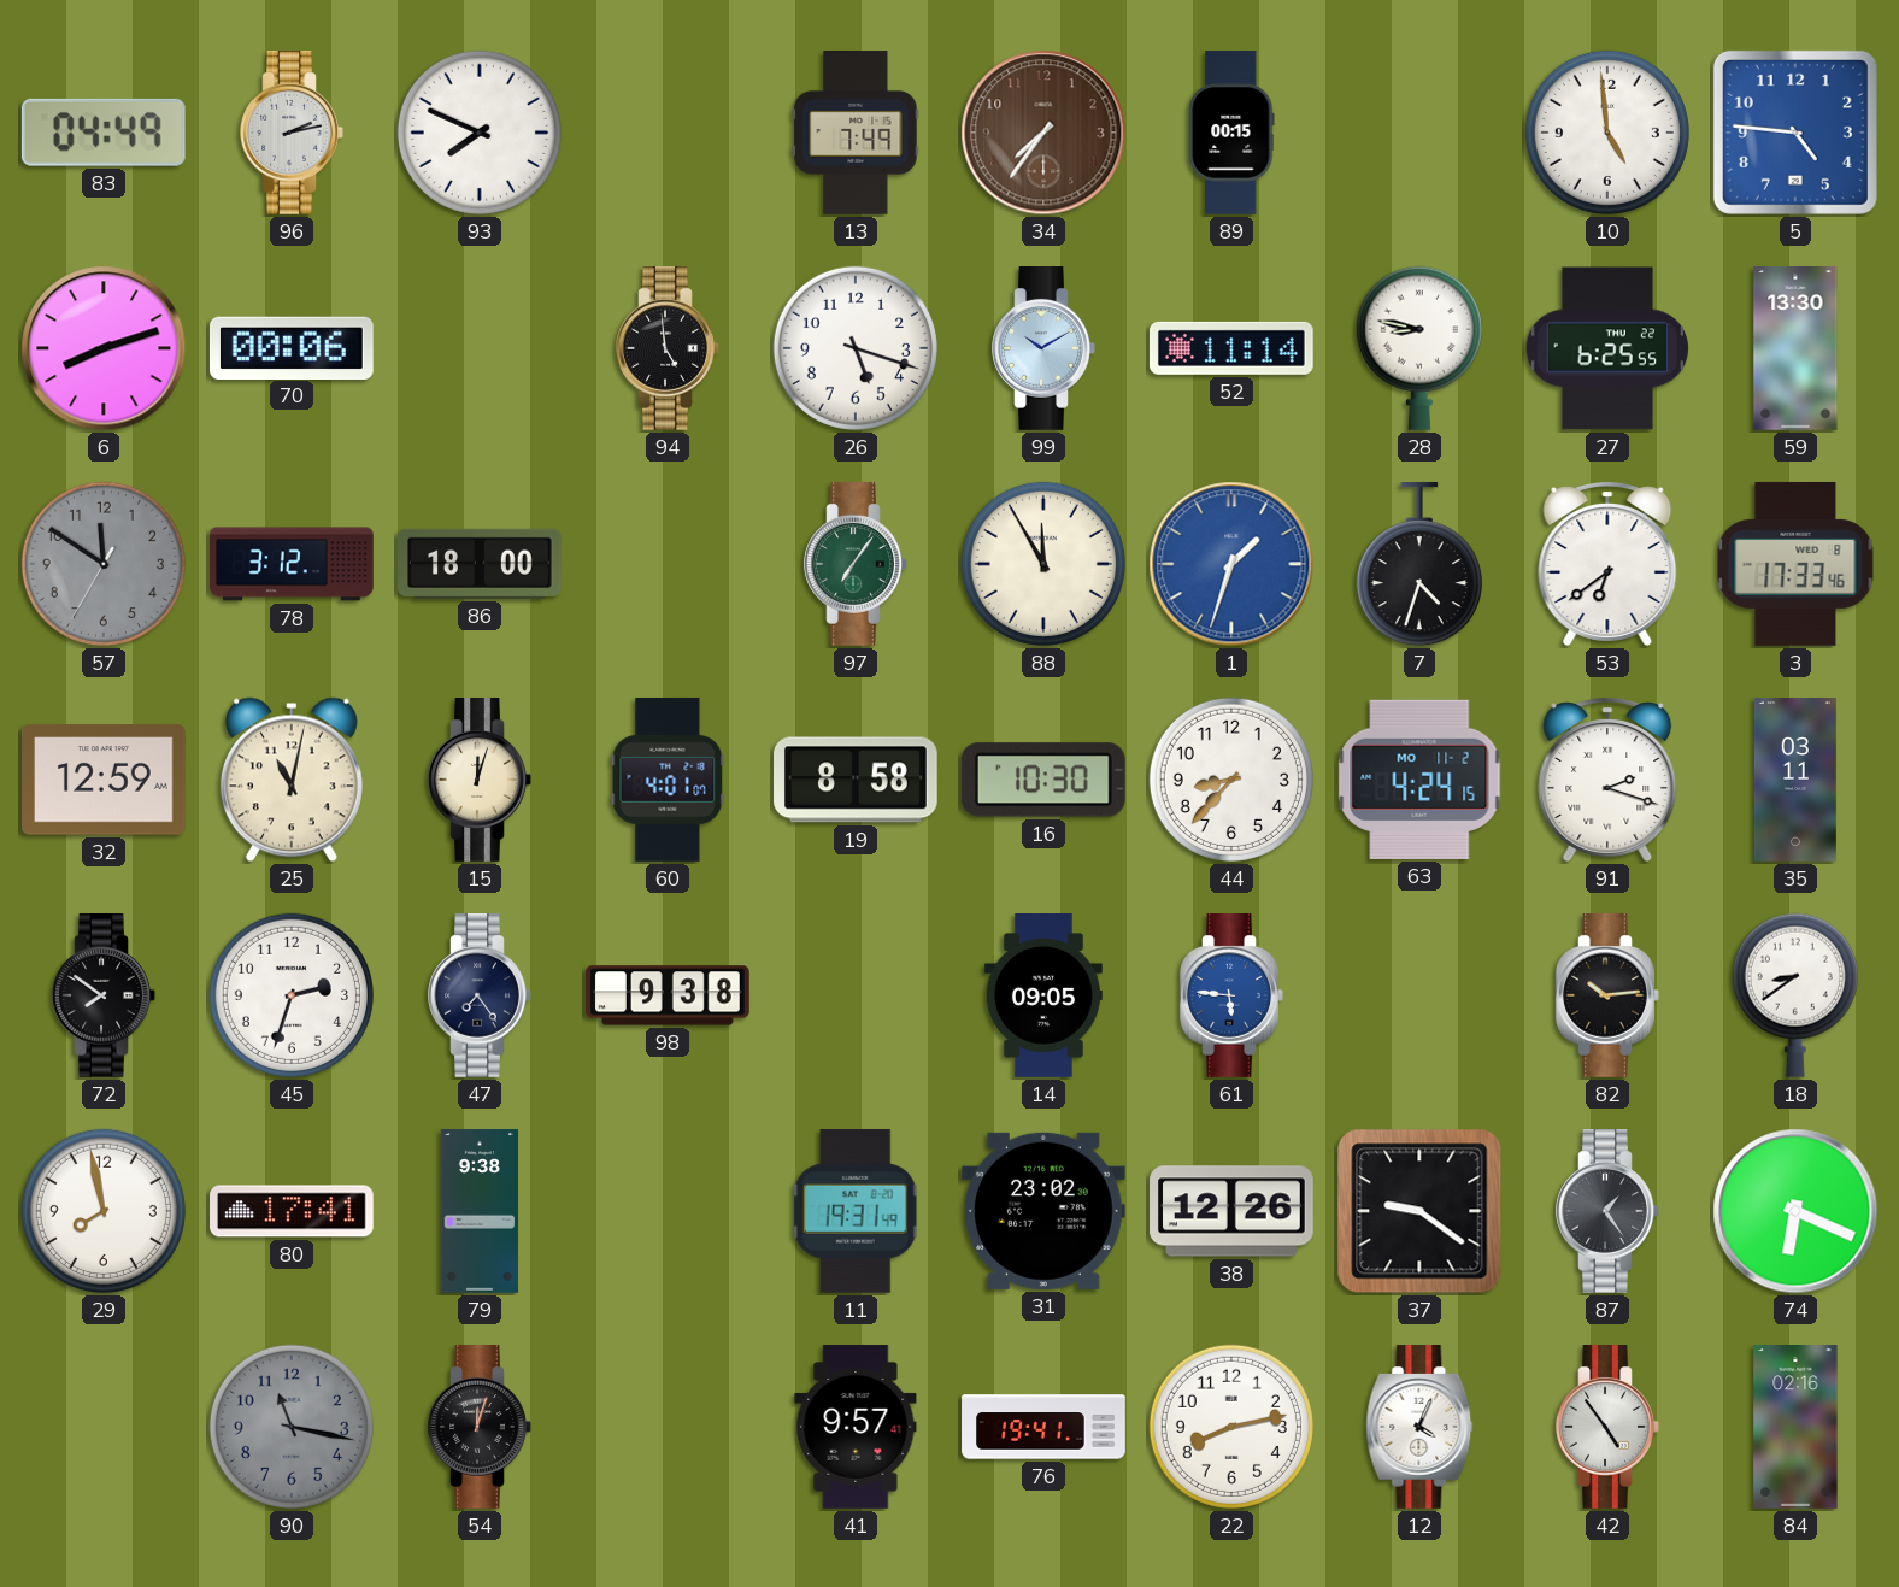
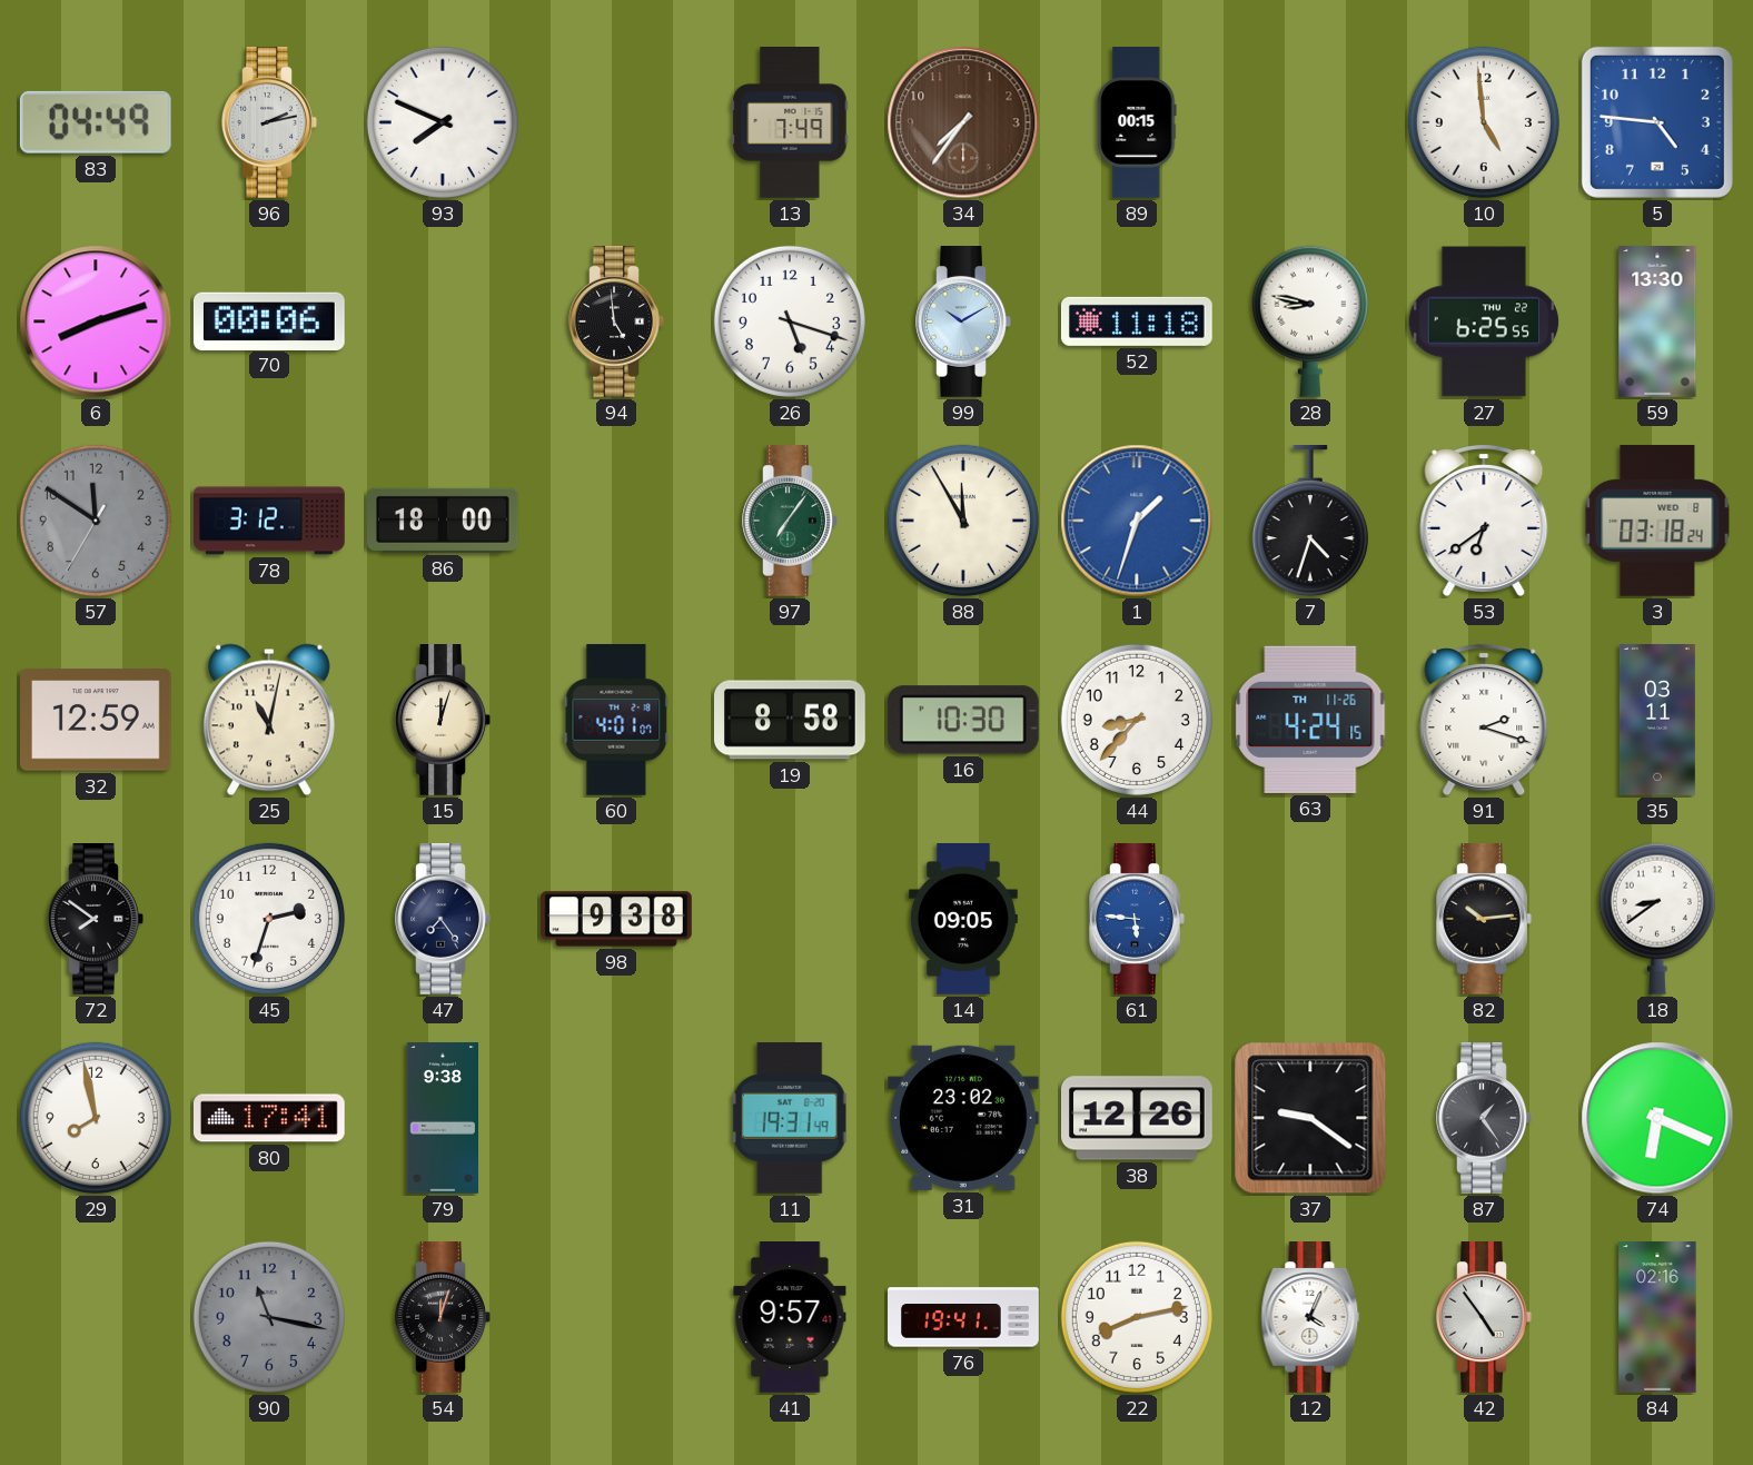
52: 11:14 -> 11:18
3: 17:33 -> 03:18
63 date: MO 11-2 -> TH 11-26
